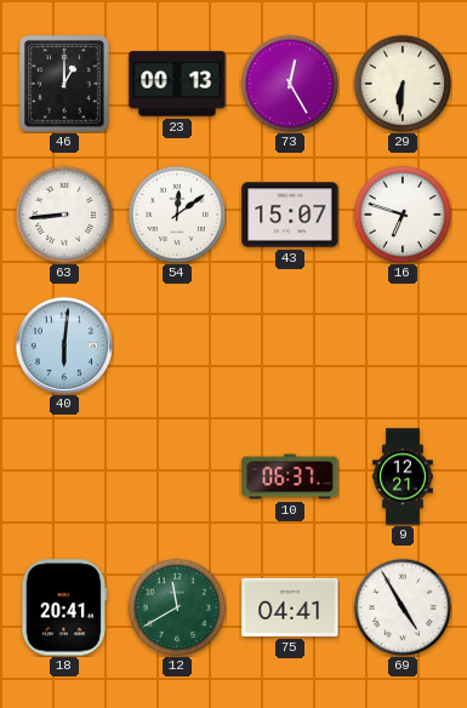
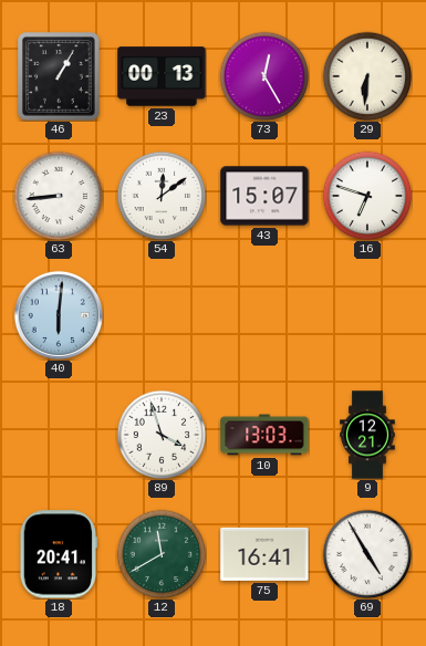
46: 1:00 -> 1:05
89: none -> 3:57
10: 06:37 -> 13:03
75: 04:41 -> 16:41
